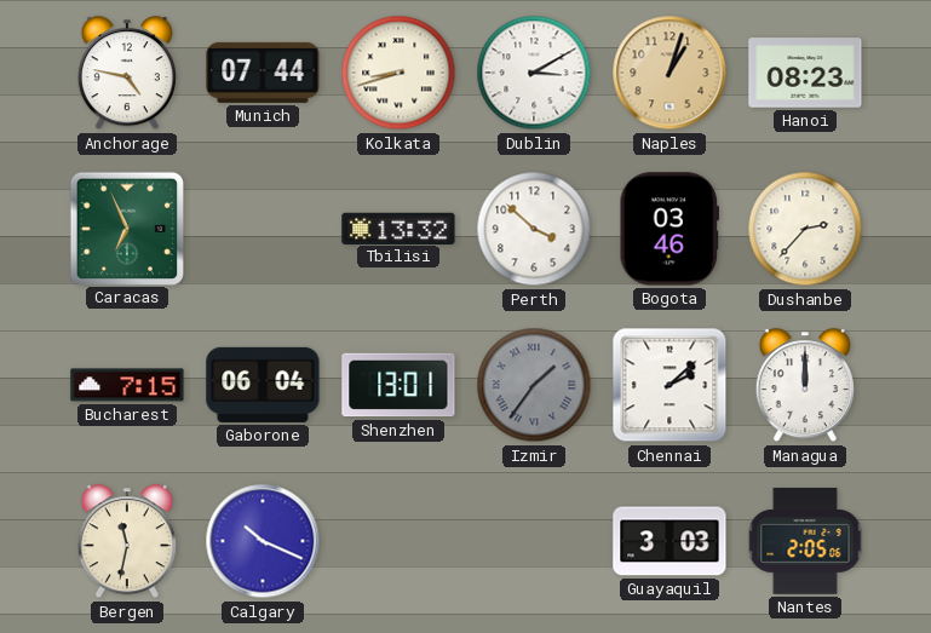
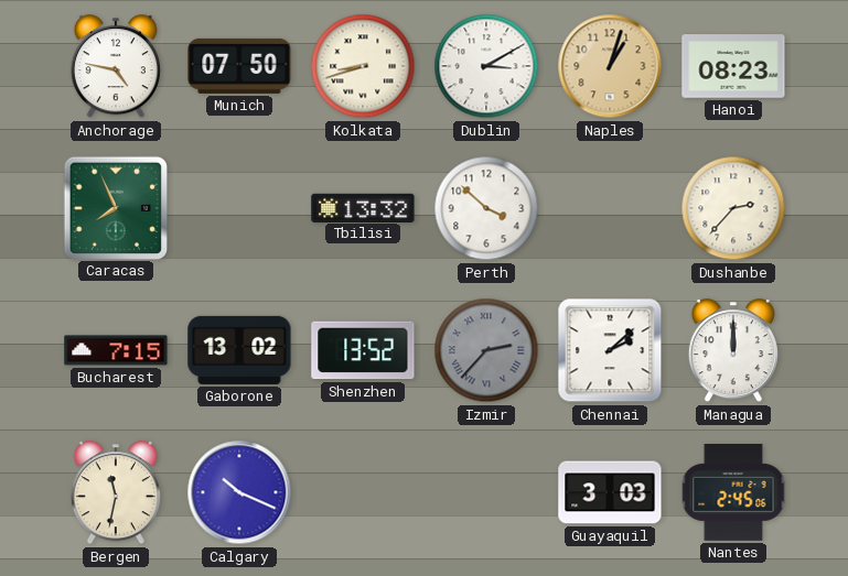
Munich: 07:44 -> 07:50
Caracas: 6:56 -> 7:56
Bogota: 03:46 -> none
Gaborone: 06:04 -> 13:02
Shenzhen: 13:01 -> 13:52
Izmir: 1:36 -> 2:37
Nantes: 2:05 -> 2:45
